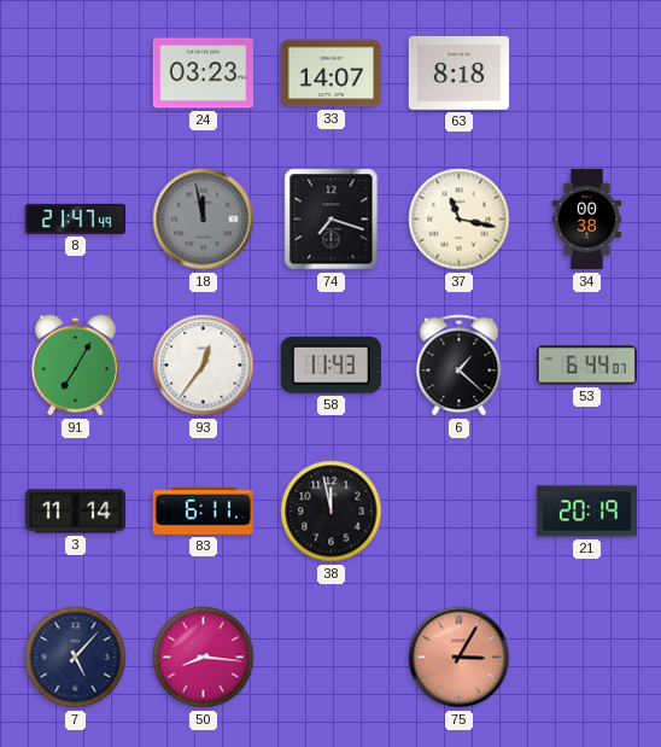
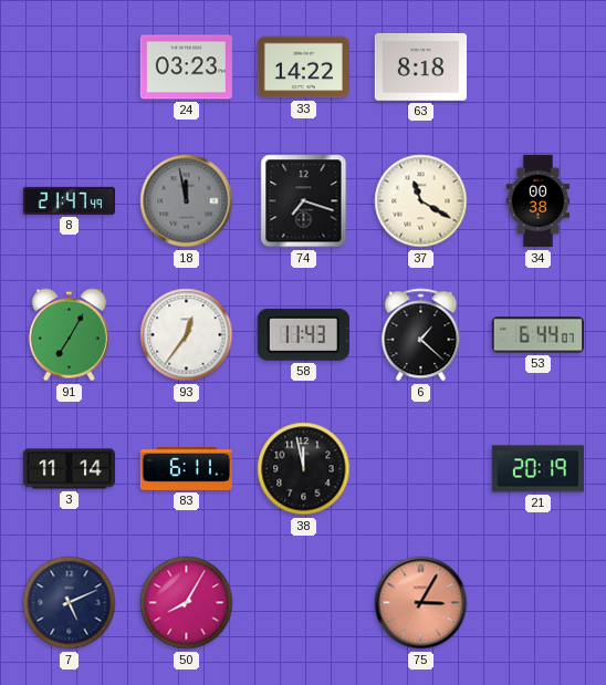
33: 14:07 -> 14:22
37: 11:17 -> 11:20
7: 5:07 -> 5:11
50: 8:16 -> 8:05
